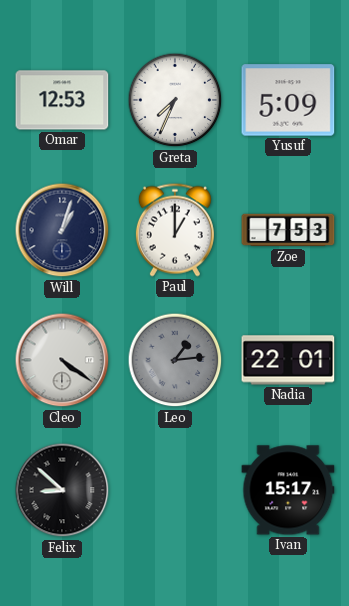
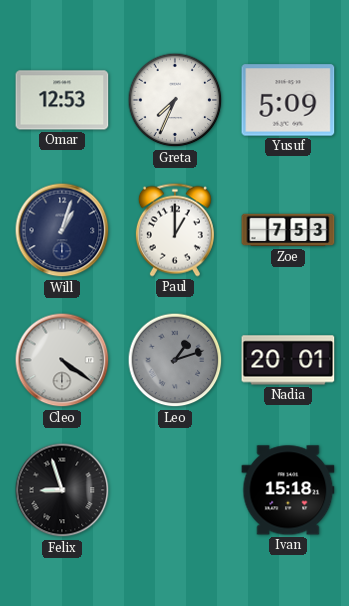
Leo: 1:14 -> 1:12
Nadia: 22:01 -> 20:01
Felix: 8:52 -> 8:57
Ivan: 15:17 -> 15:18
